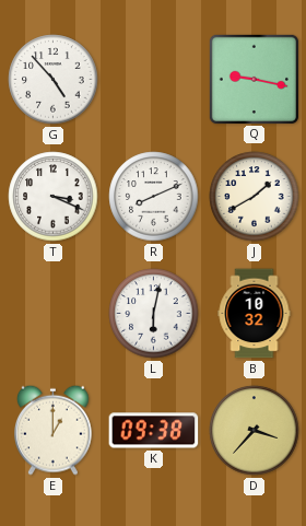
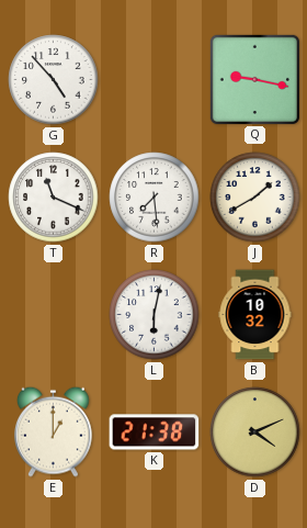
T: 3:19 -> 11:19
R: 8:11 -> 7:29
K: 09:38 -> 21:38
D: 3:37 -> 4:11
